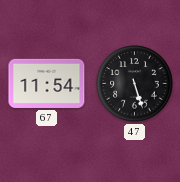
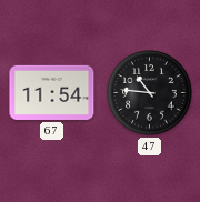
47: 5:27 -> 10:46
